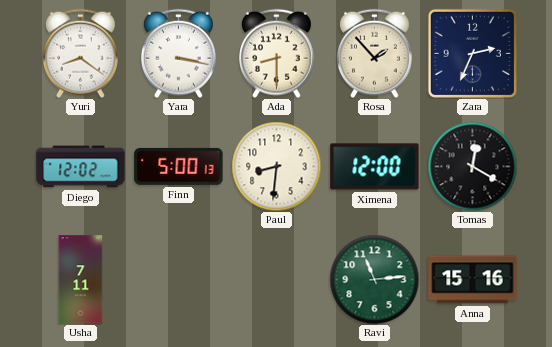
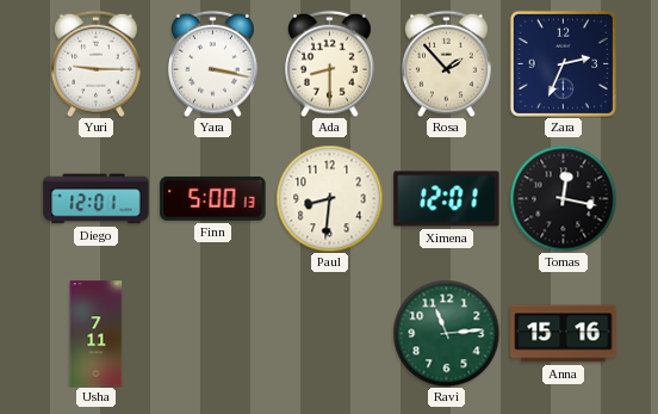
Yuri: 8:21 -> 9:15
Diego: 12:02 -> 12:01
Ximena: 12:00 -> 12:01
Tomas: 12:20 -> 12:17
